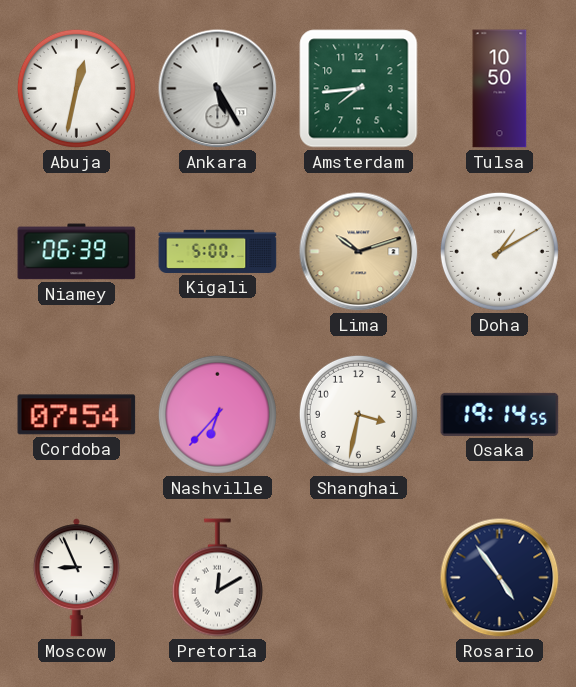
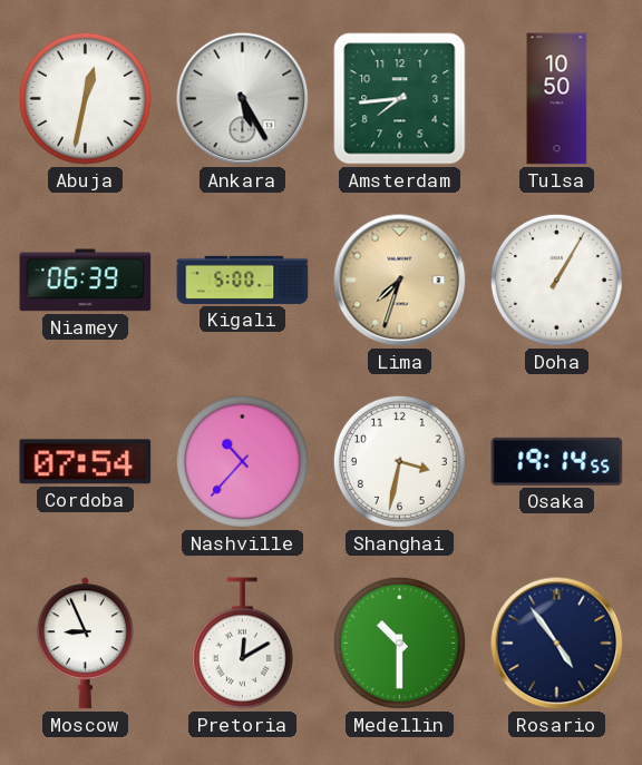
Lima: 10:12 -> 7:33
Doha: 1:10 -> 1:05
Nashville: 6:37 -> 10:37
Medellin: none -> 10:30
